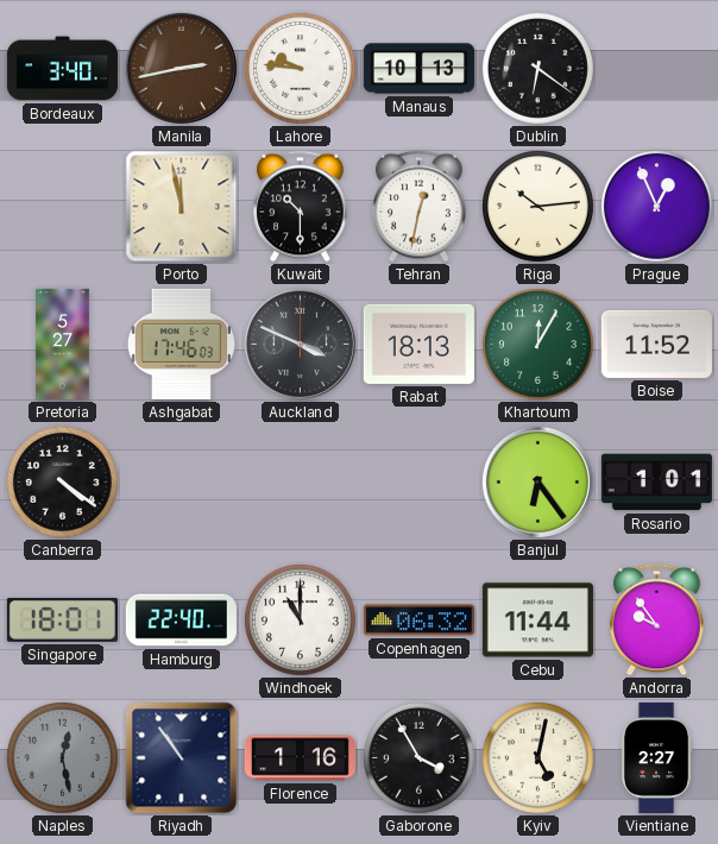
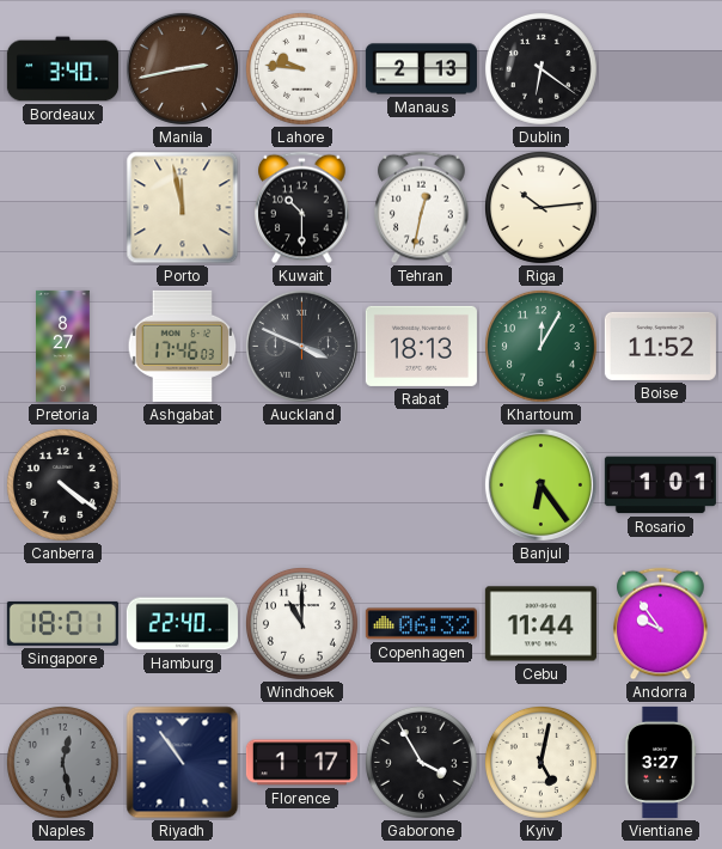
Manaus: 10:13 -> 2:13
Prague: 12:56 -> none
Pretoria: 5:27 -> 8:27
Florence: 1:16 -> 1:17
Vientiane: 2:27 -> 3:27
